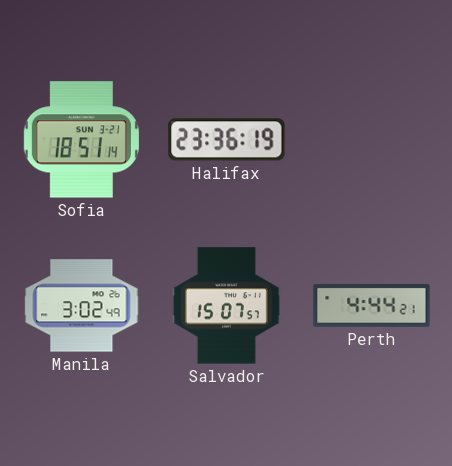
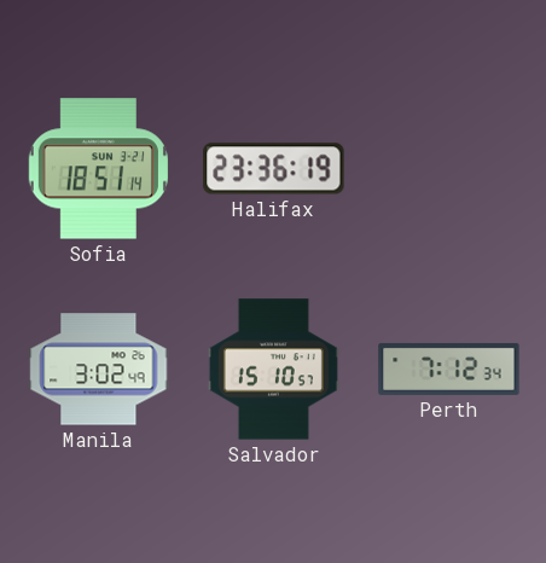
Salvador: 15:07 -> 15:10
Perth: 4:44 -> 7:12
